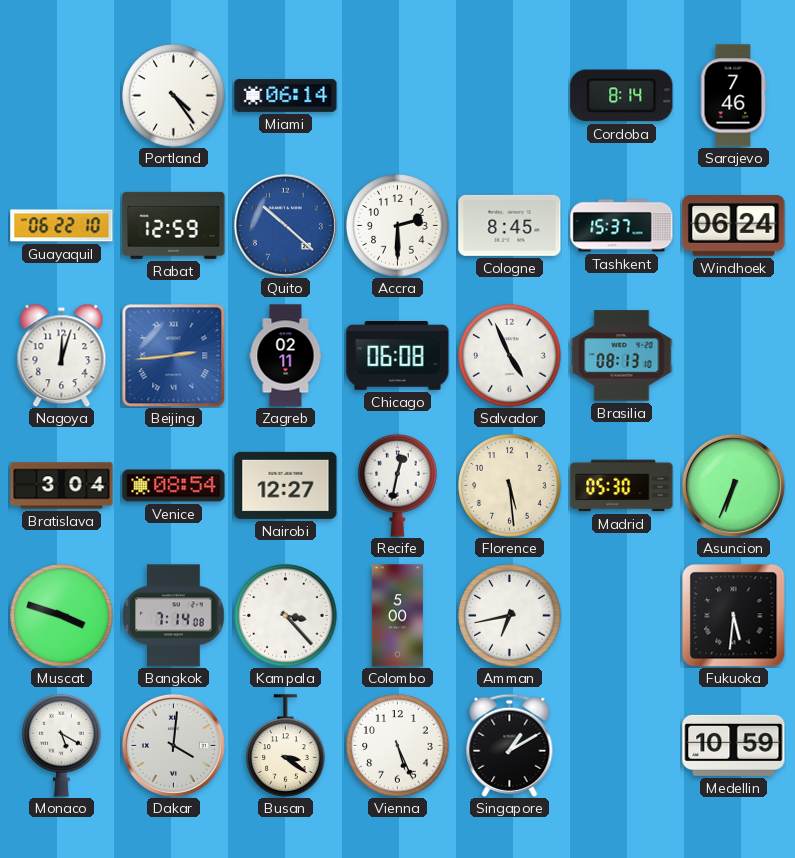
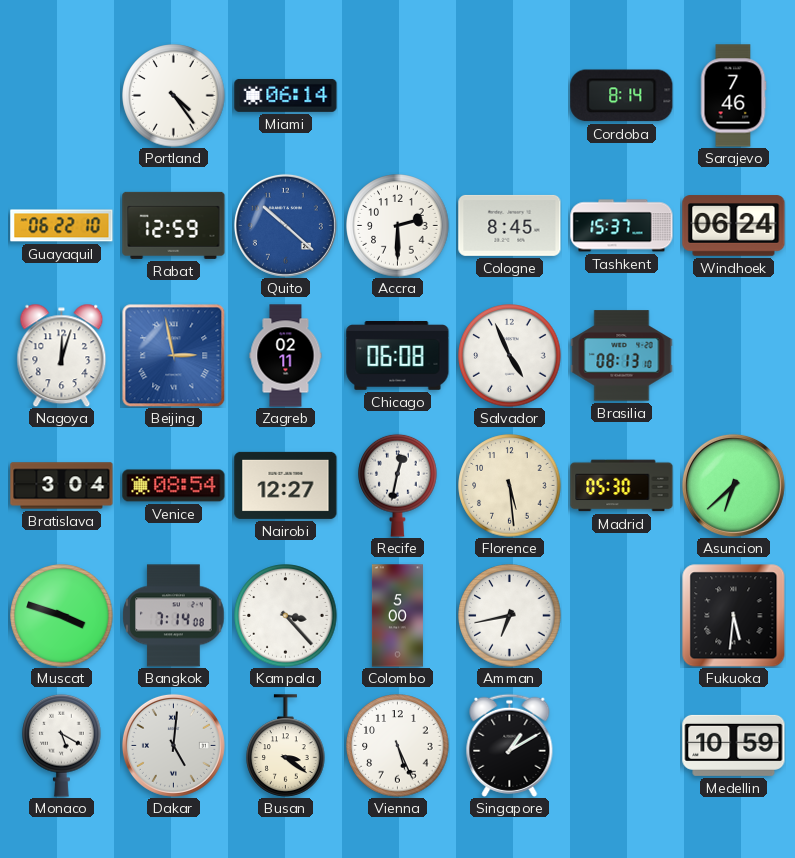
Beijing: 2:44 -> 2:58
Asuncion: 6:34 -> 6:38
Dakar: 4:01 -> 5:01
